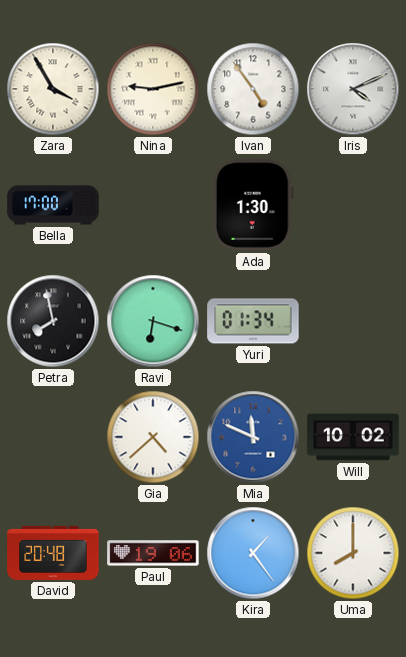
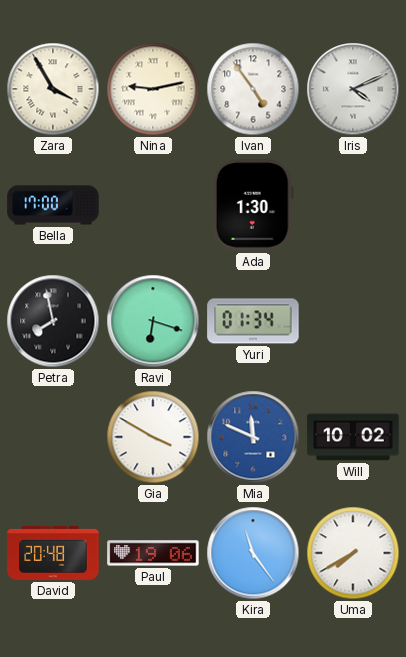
Gia: 4:38 -> 3:50
Kira: 1:24 -> 11:24
Uma: 8:00 -> 7:40
